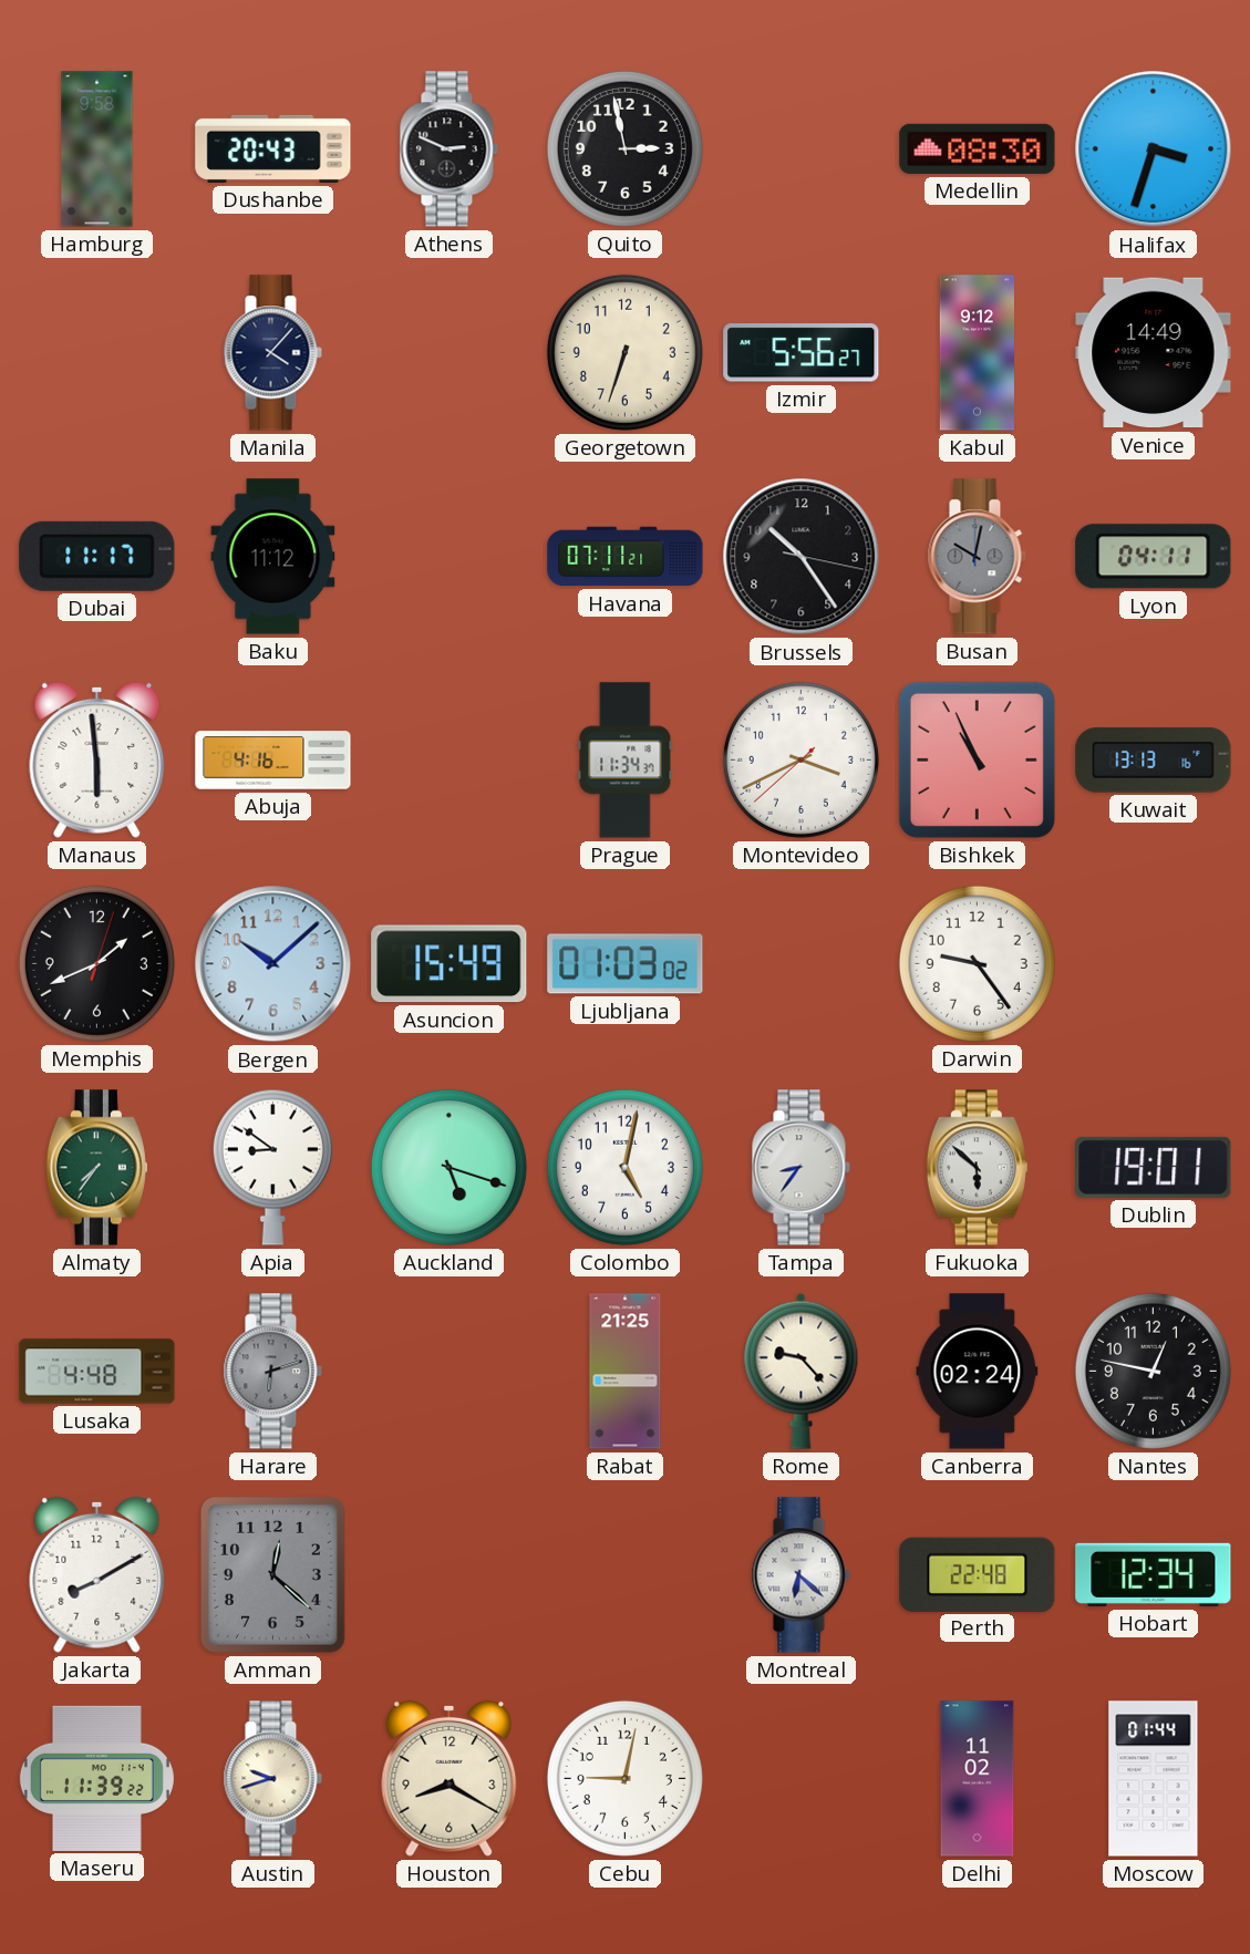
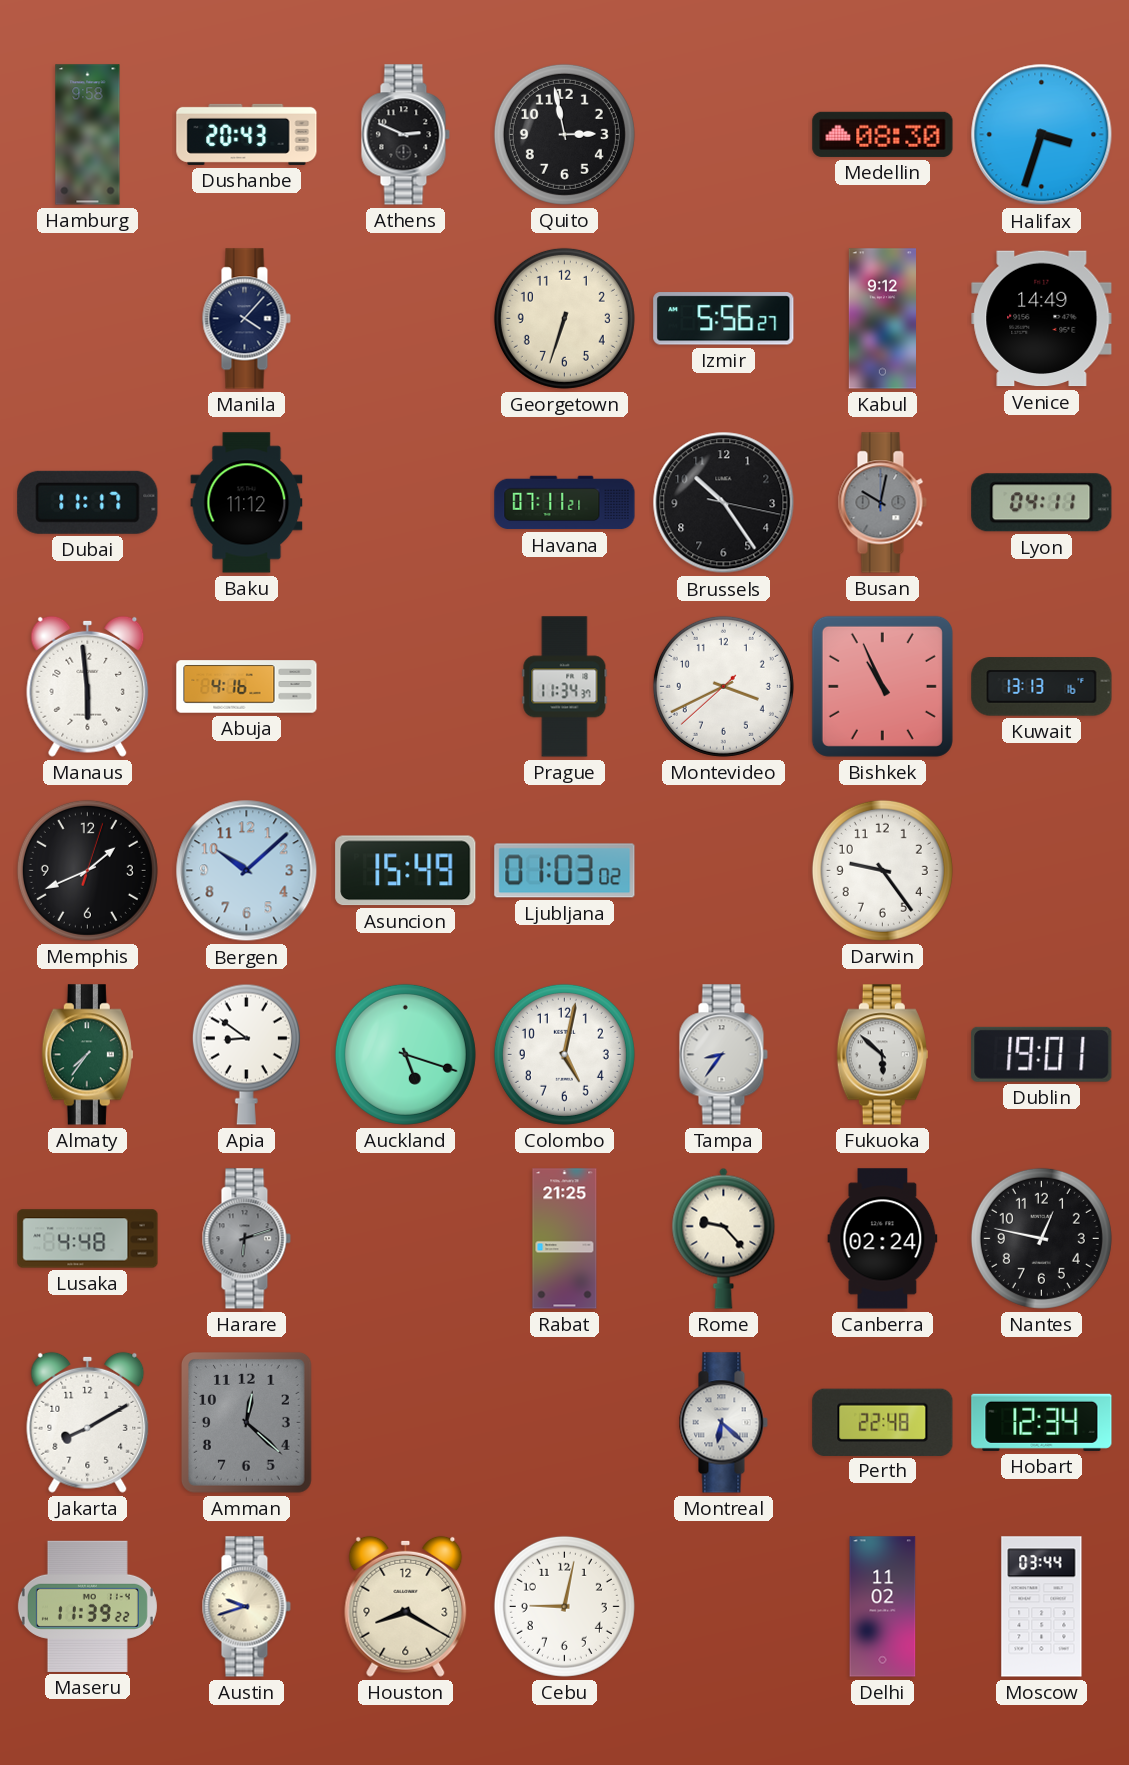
Moscow: 01:44 -> 03:44
